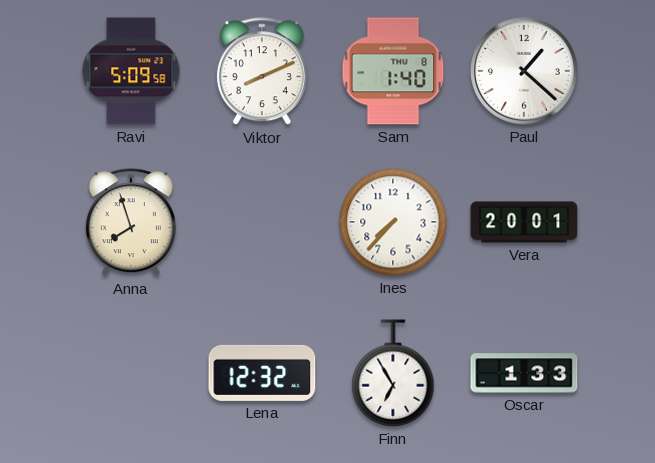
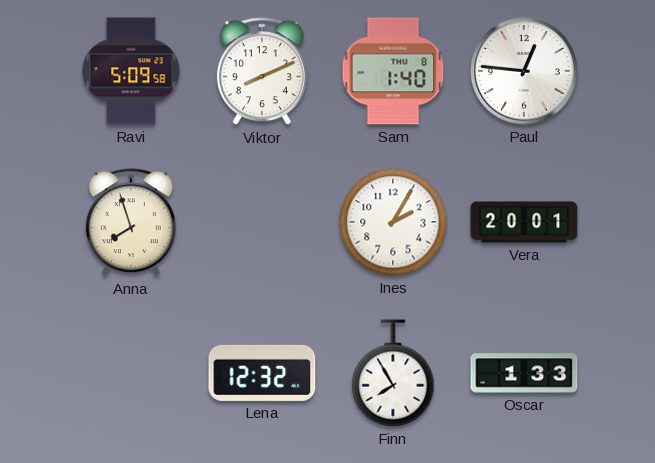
Paul: 1:22 -> 12:46
Ines: 7:37 -> 2:05
Finn: 6:55 -> 7:55
